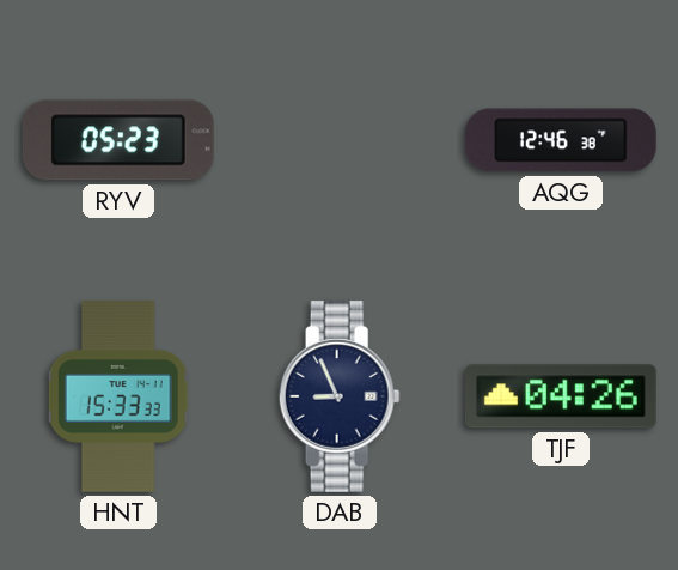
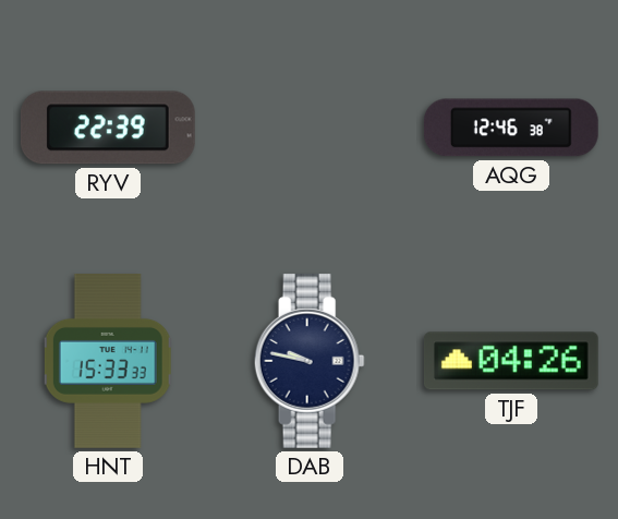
RYV: 05:23 -> 22:39
DAB: 8:56 -> 9:47
